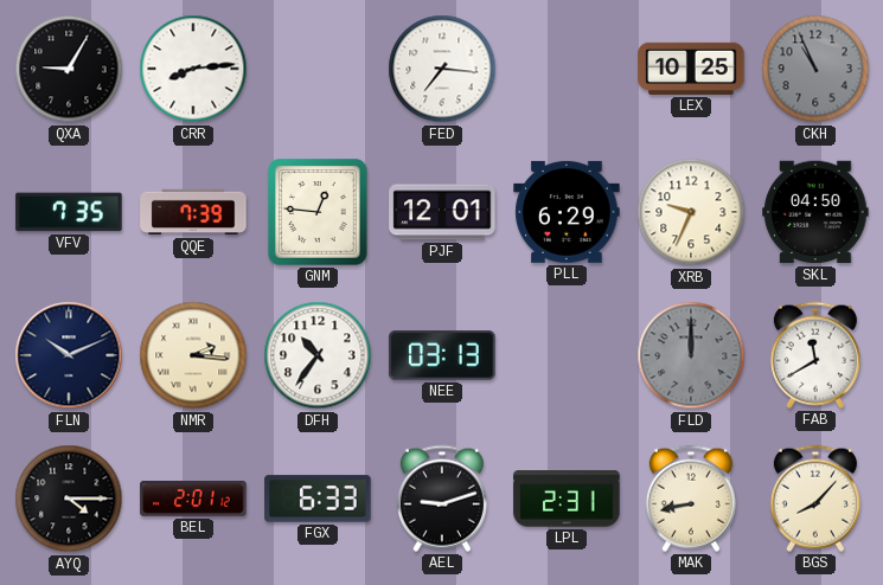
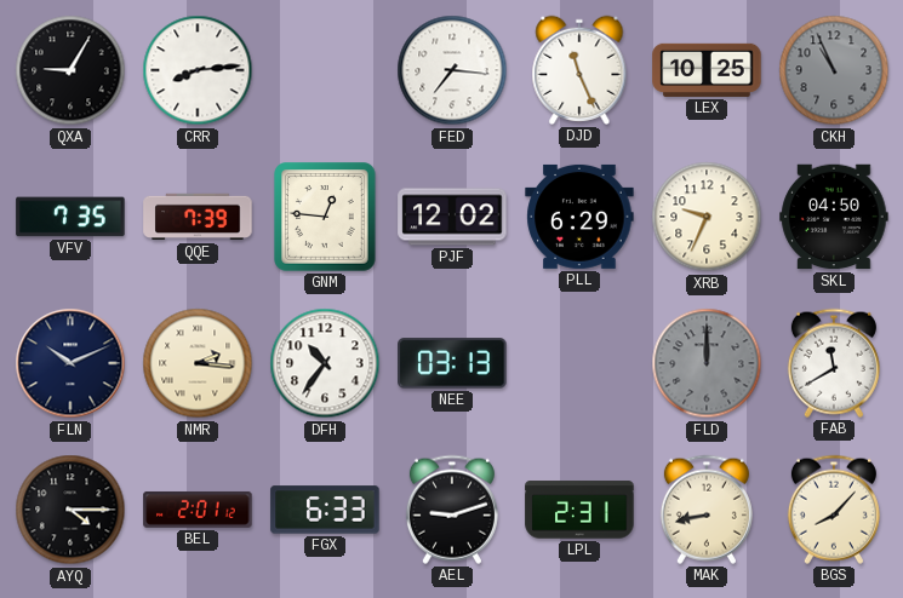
DJD: none -> 11:26
PJF: 12:01 -> 12:02
